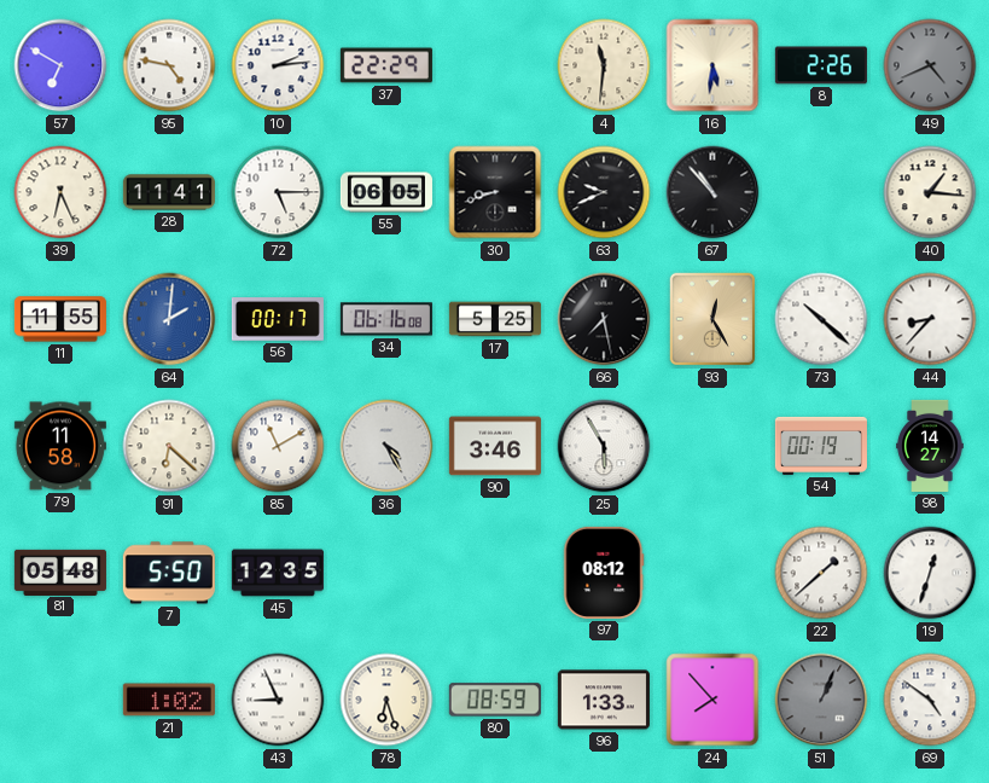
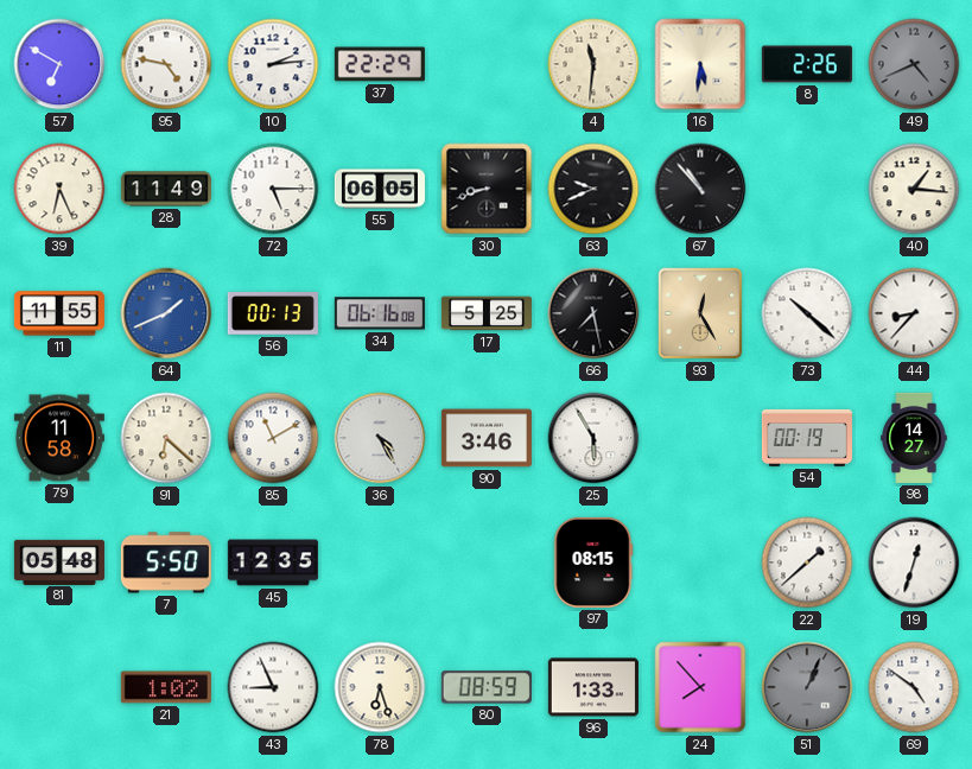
28: 11:41 -> 11:49
64: 2:01 -> 1:41
56: 00:17 -> 00:13
97: 08:12 -> 08:15
